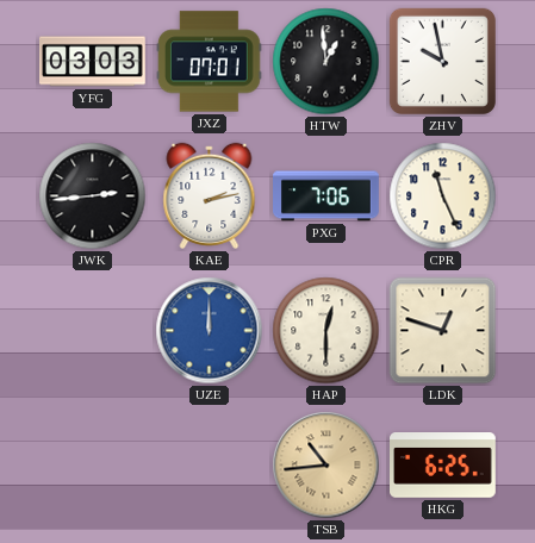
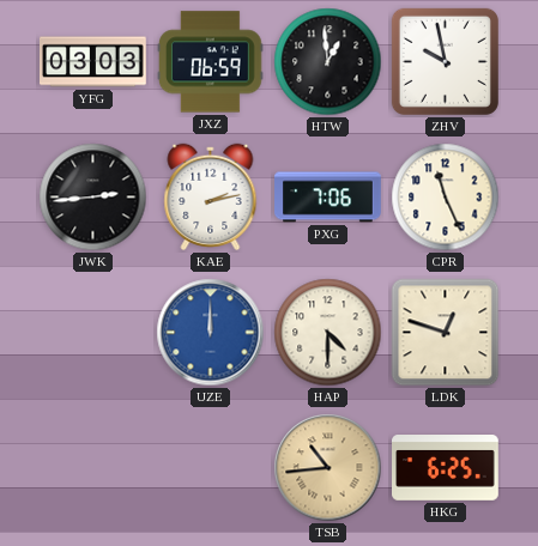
JXZ: 07:01 -> 06:59
HAP: 12:30 -> 4:30
